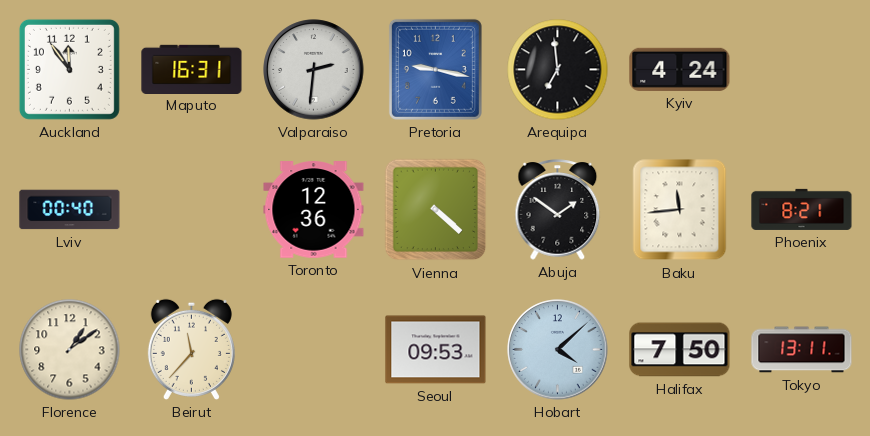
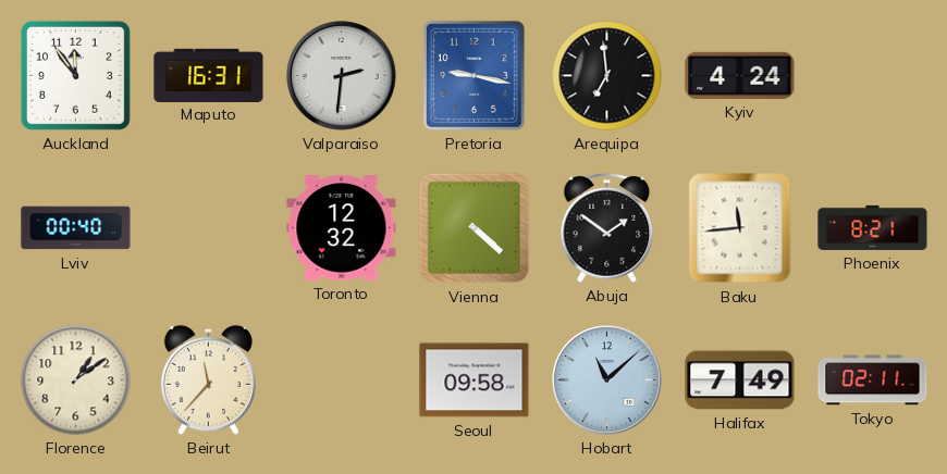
Toronto: 12:36 -> 12:32
Seoul: 09:53 -> 09:58
Hobart: 4:08 -> 11:08
Halifax: 7:50 -> 7:49
Tokyo: 13:11 -> 02:11
